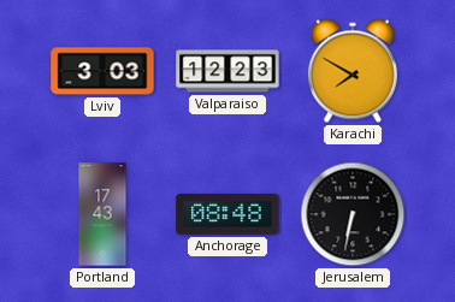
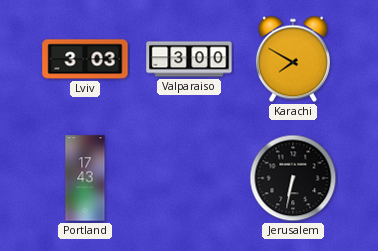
Valparaiso: 12:23 -> 3:00
Anchorage: 08:48 -> none
